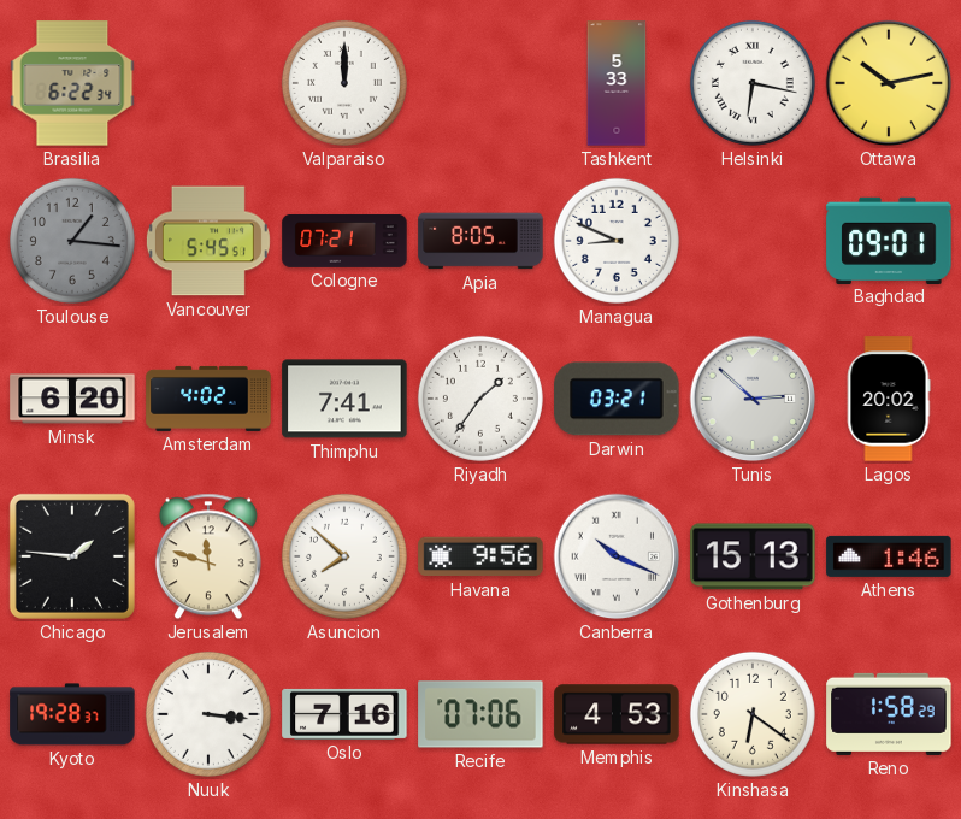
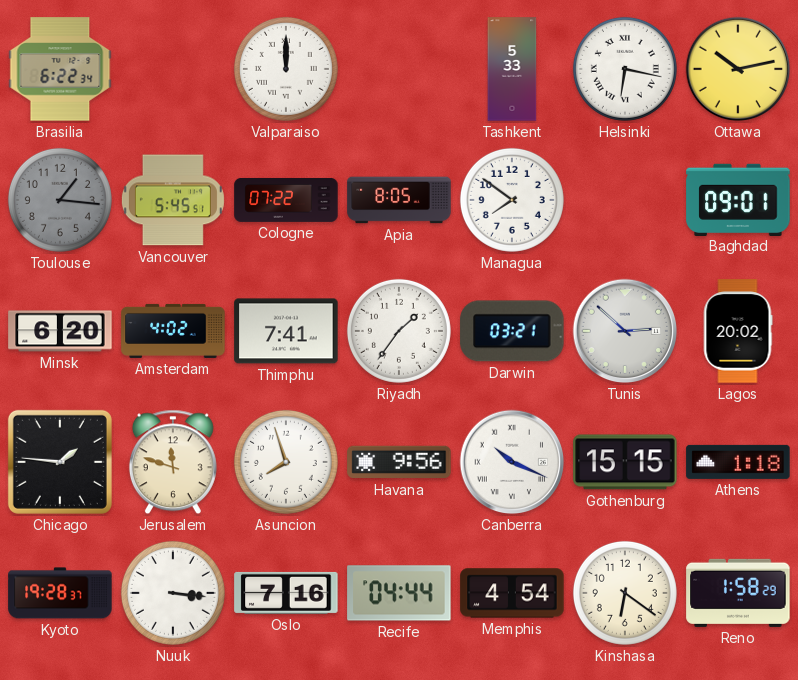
Cologne: 07:21 -> 07:22
Managua: 8:49 -> 7:51
Asuncion: 7:52 -> 7:57
Gothenburg: 15:13 -> 15:15
Athens: 1:46 -> 1:18
Recife: 07:06 -> 04:44
Memphis: 4:53 -> 4:54
